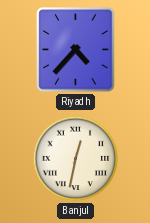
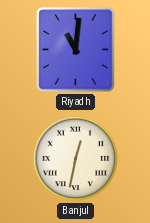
Riyadh: 4:37 -> 11:01
